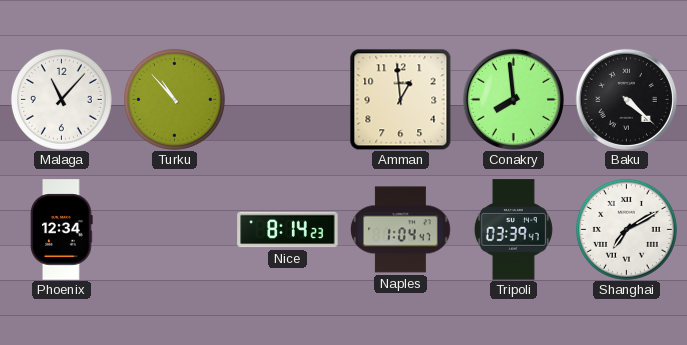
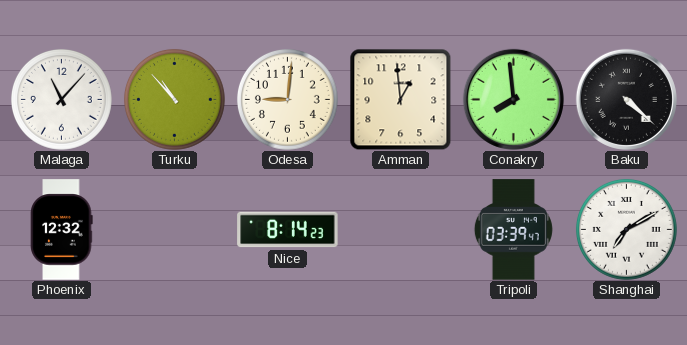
Odesa: none -> 9:01
Phoenix: 12:34 -> 12:32
Naples: 1:04 -> none
